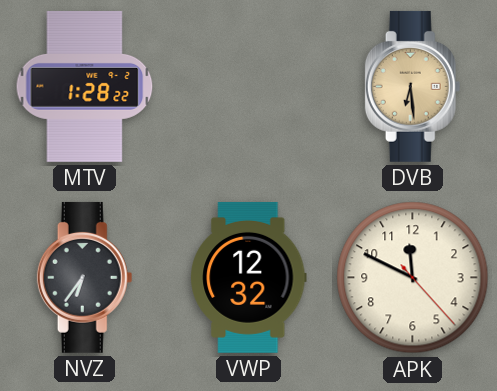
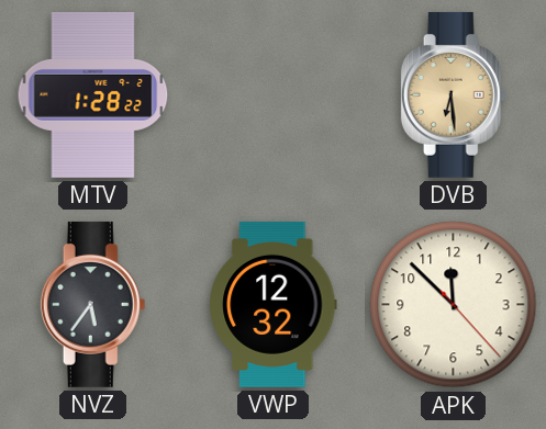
NVZ: 6:36 -> 5:36
APK: 11:49 -> 11:52
